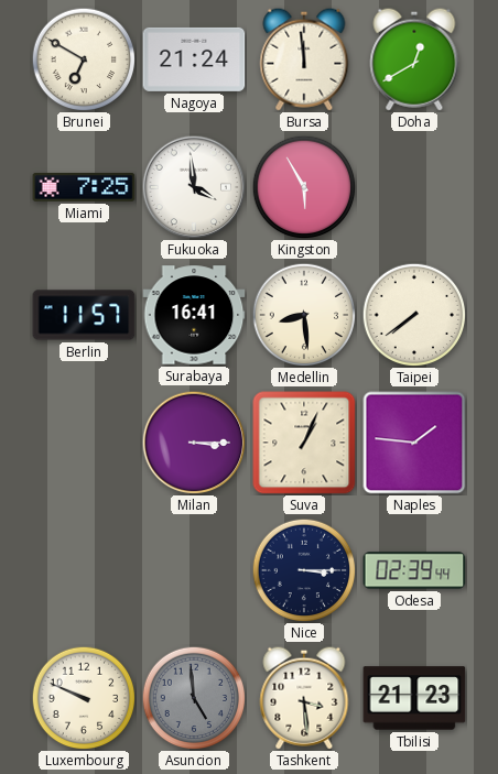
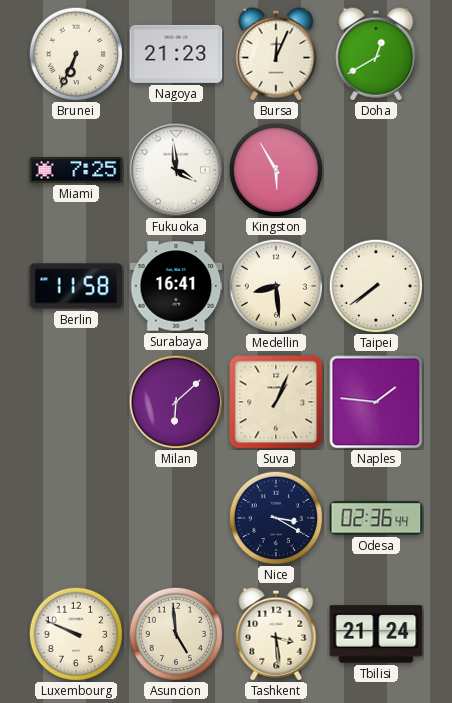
Brunei: 6:50 -> 6:34
Nagoya: 21:24 -> 21:23
Bursa: 11:59 -> 12:04
Berlin: 11:57 -> 11:58
Milan: 3:15 -> 6:08
Nice: 3:15 -> 3:20
Odesa: 02:39 -> 02:36
Asuncion dial: grey -> cream
Tbilisi: 21:23 -> 21:24
